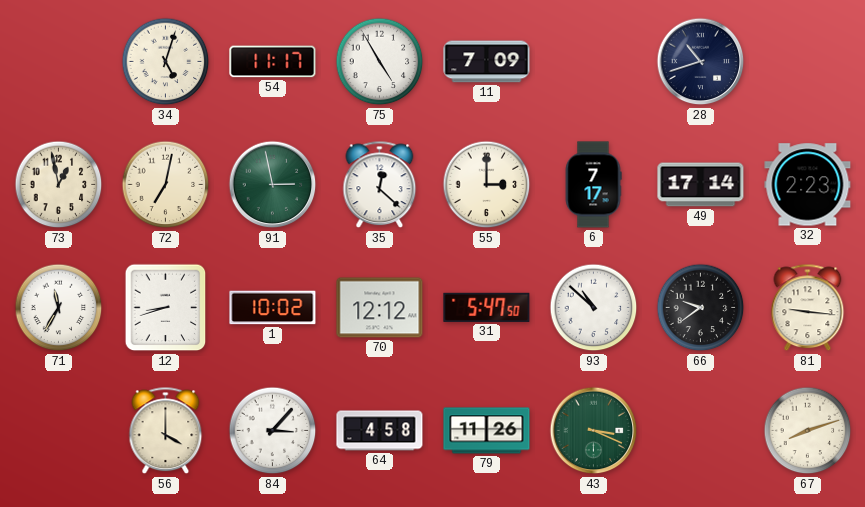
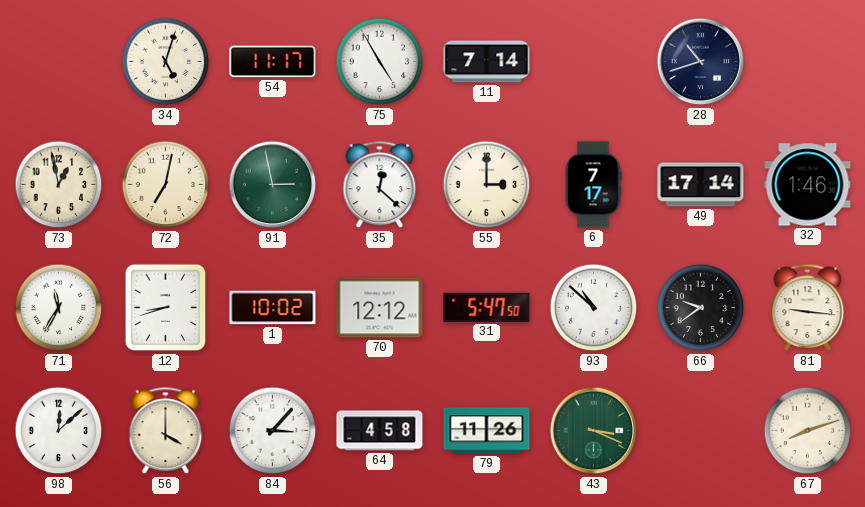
11: 7:09 -> 7:14
32: 2:23 -> 1:46
98: none -> 12:08
